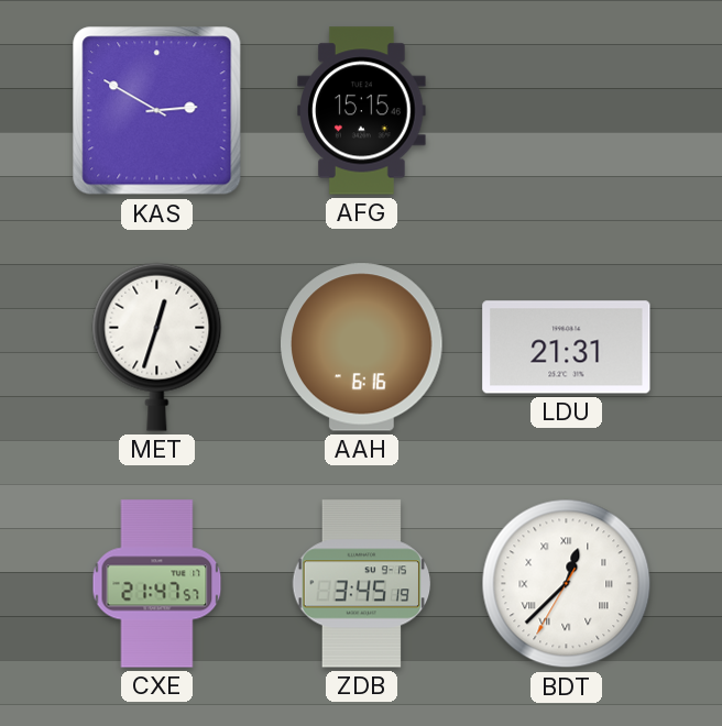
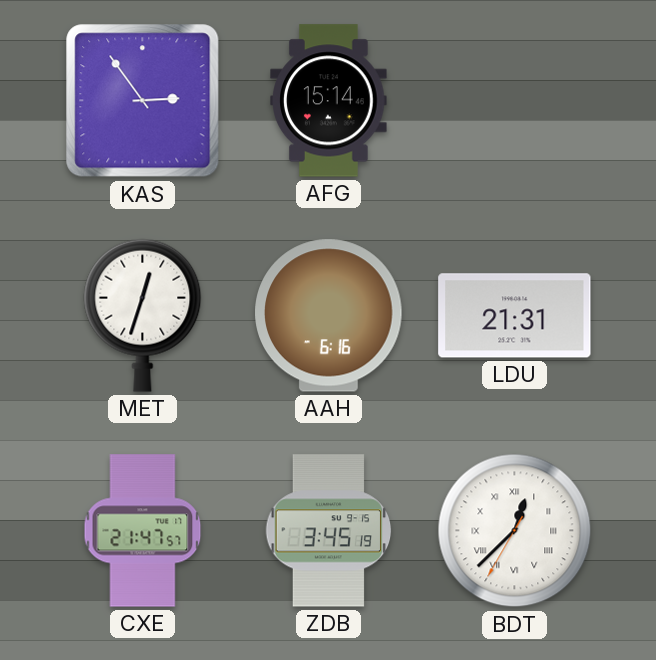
KAS: 2:50 -> 2:54
AFG: 15:15 -> 15:14
